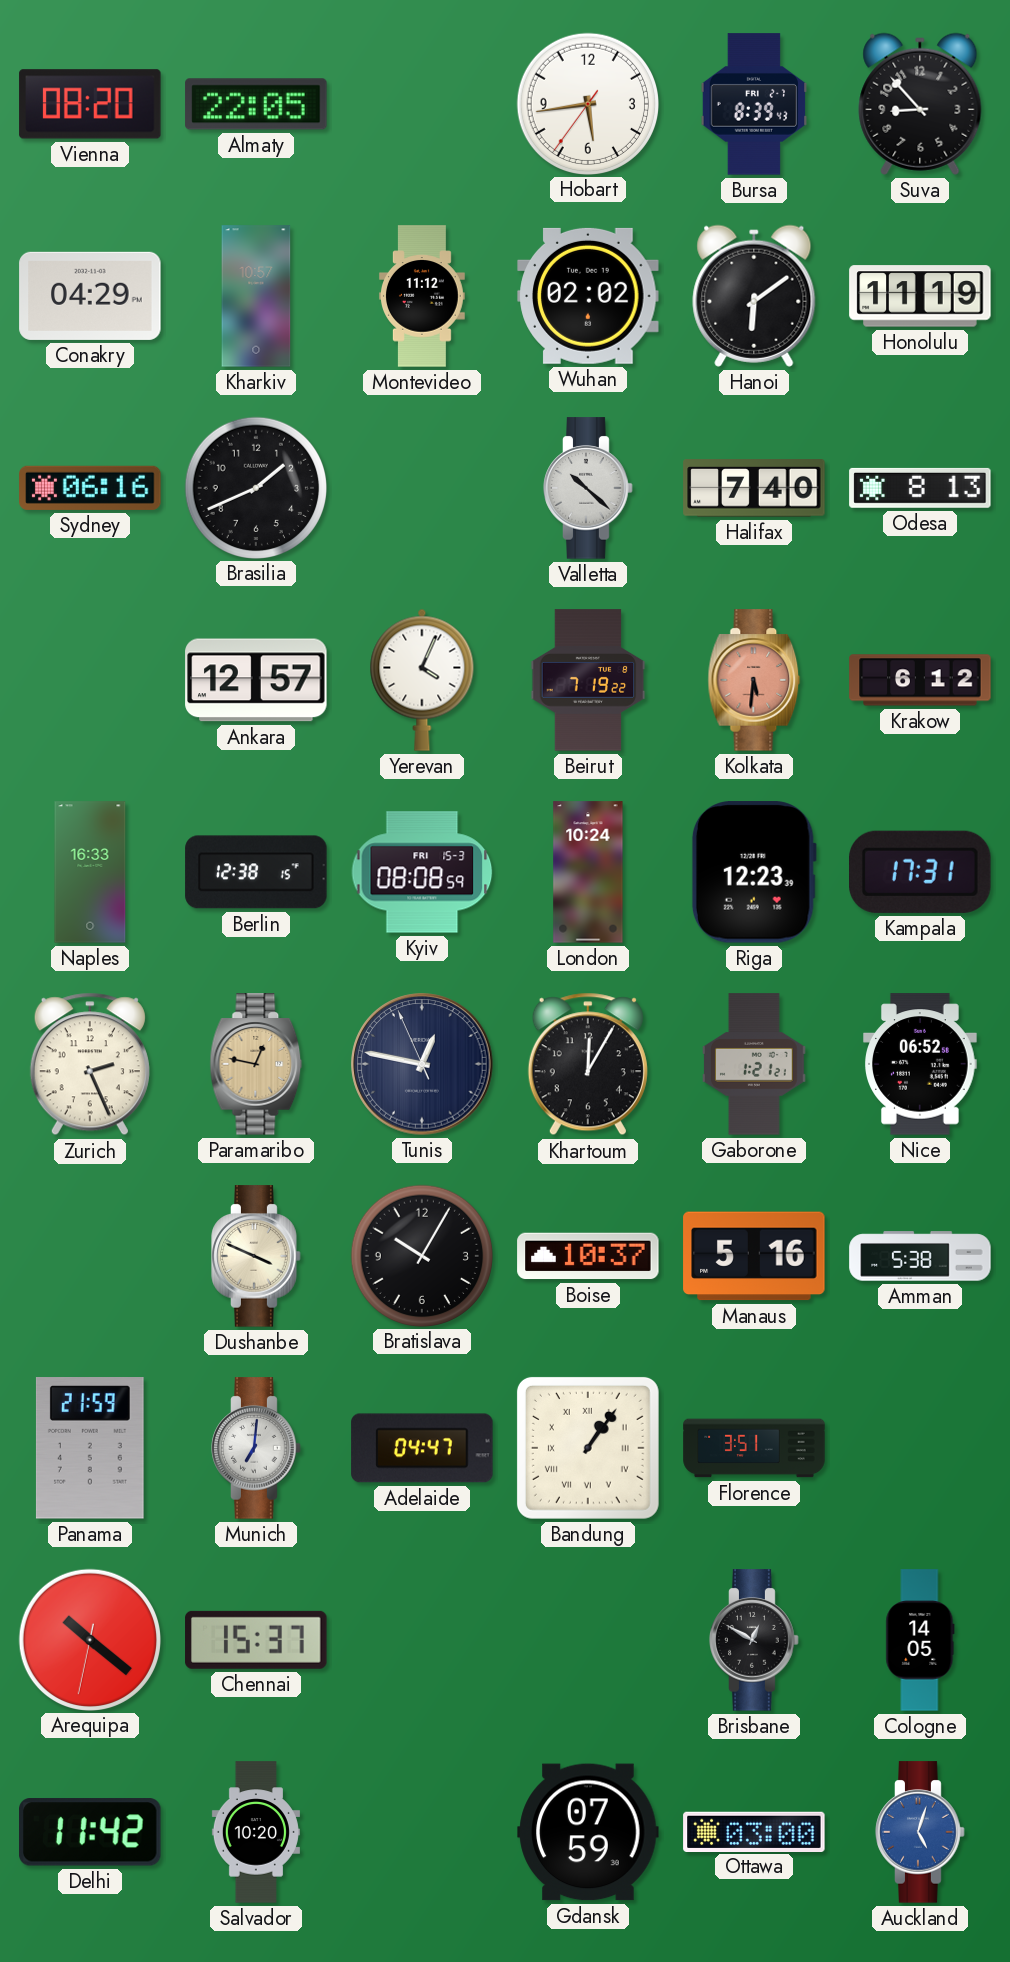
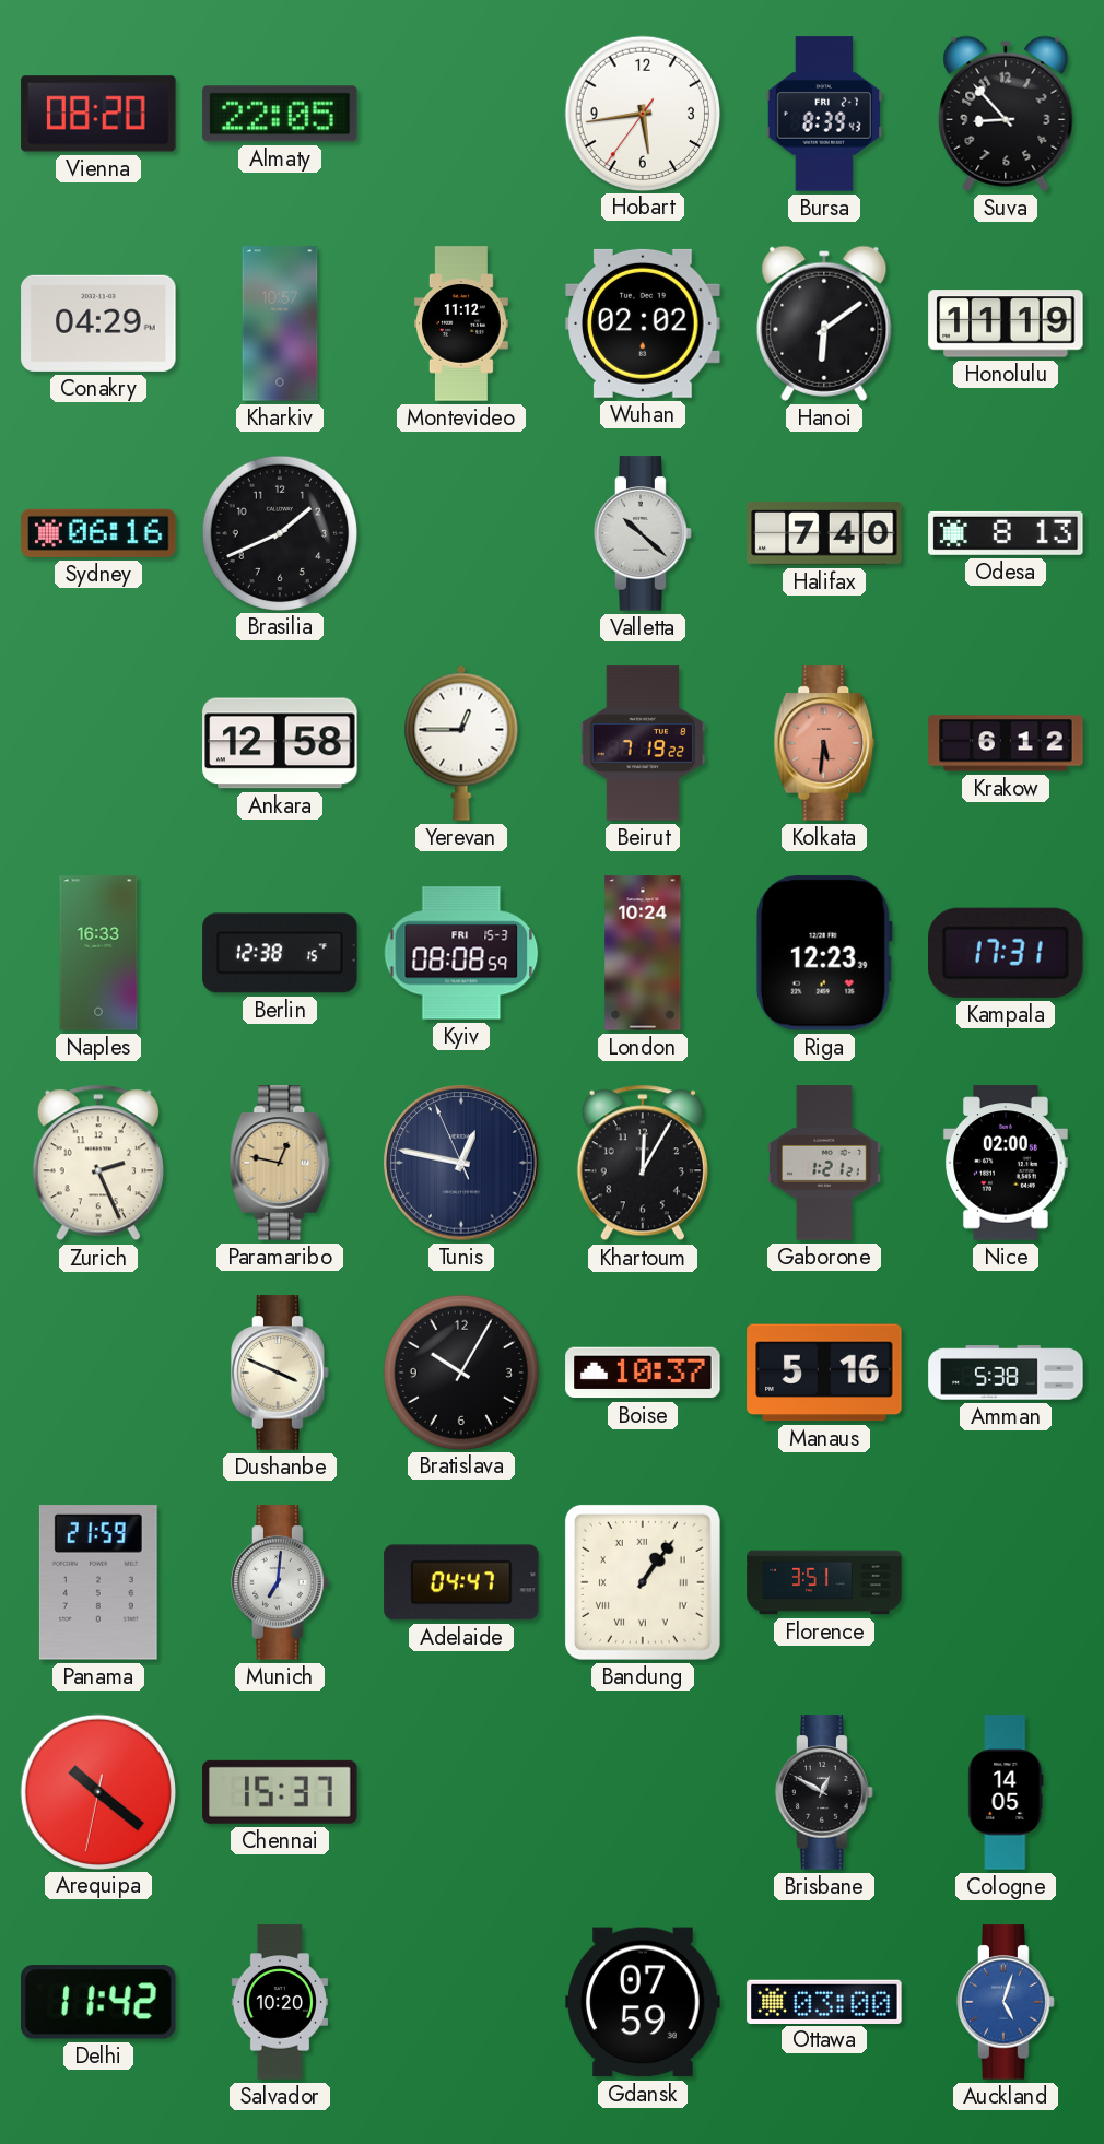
Ankara: 12:57 -> 12:58
Yerevan: 4:04 -> 12:45
Nice: 06:52 -> 02:00
